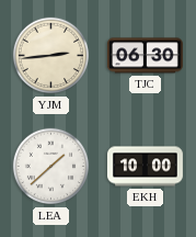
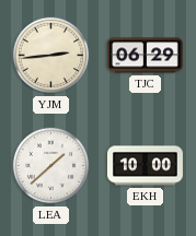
TJC: 06:30 -> 06:29
